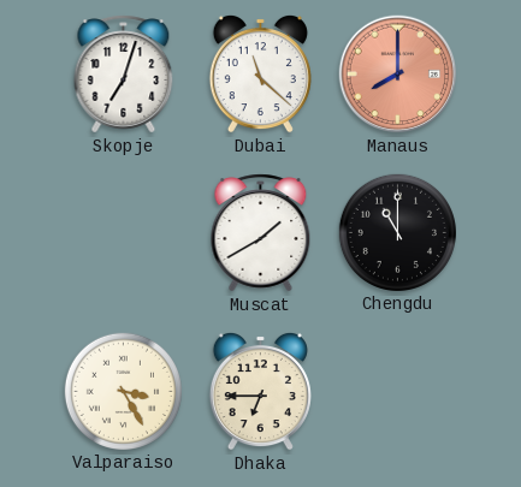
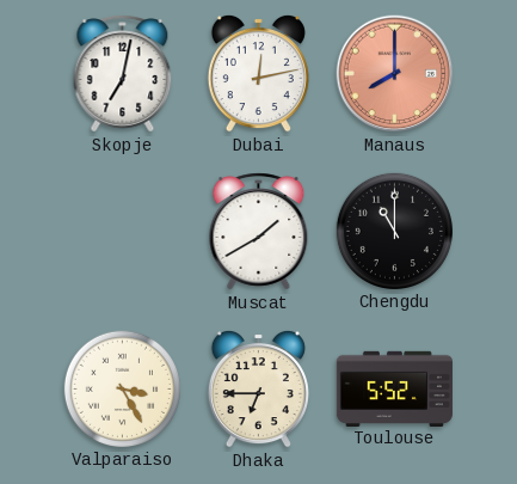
Skopje: 7:03 -> 7:02
Dubai: 11:22 -> 12:13
Toulouse: none -> 5:52
